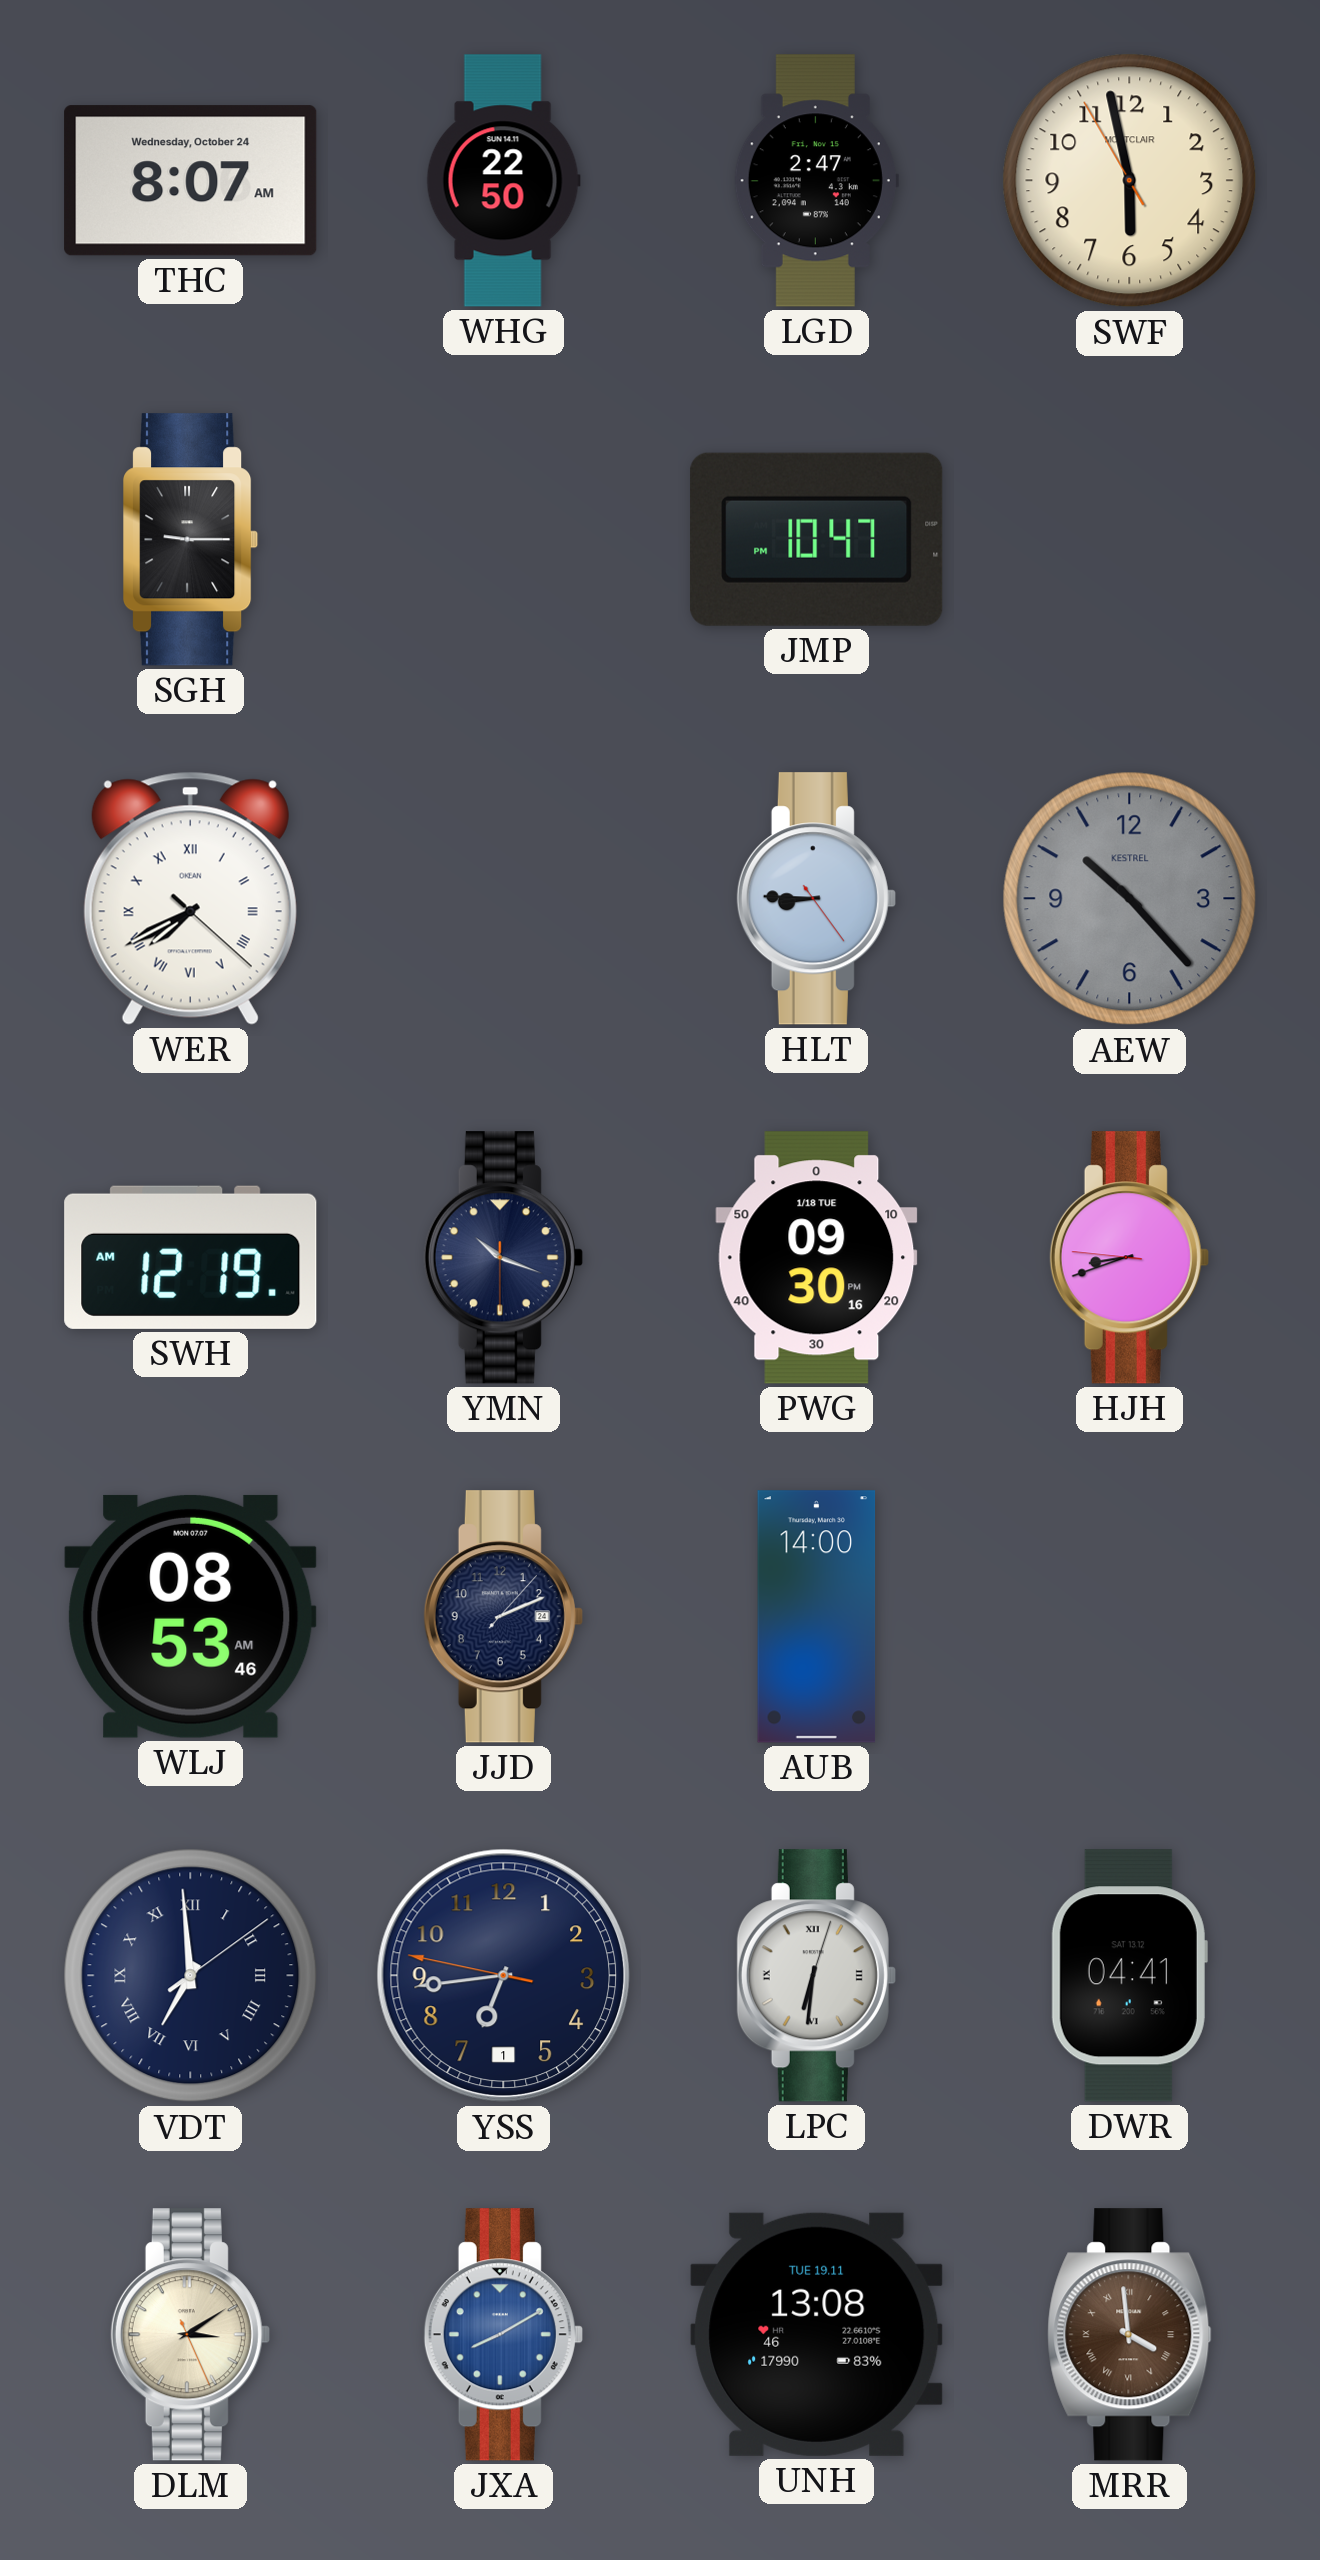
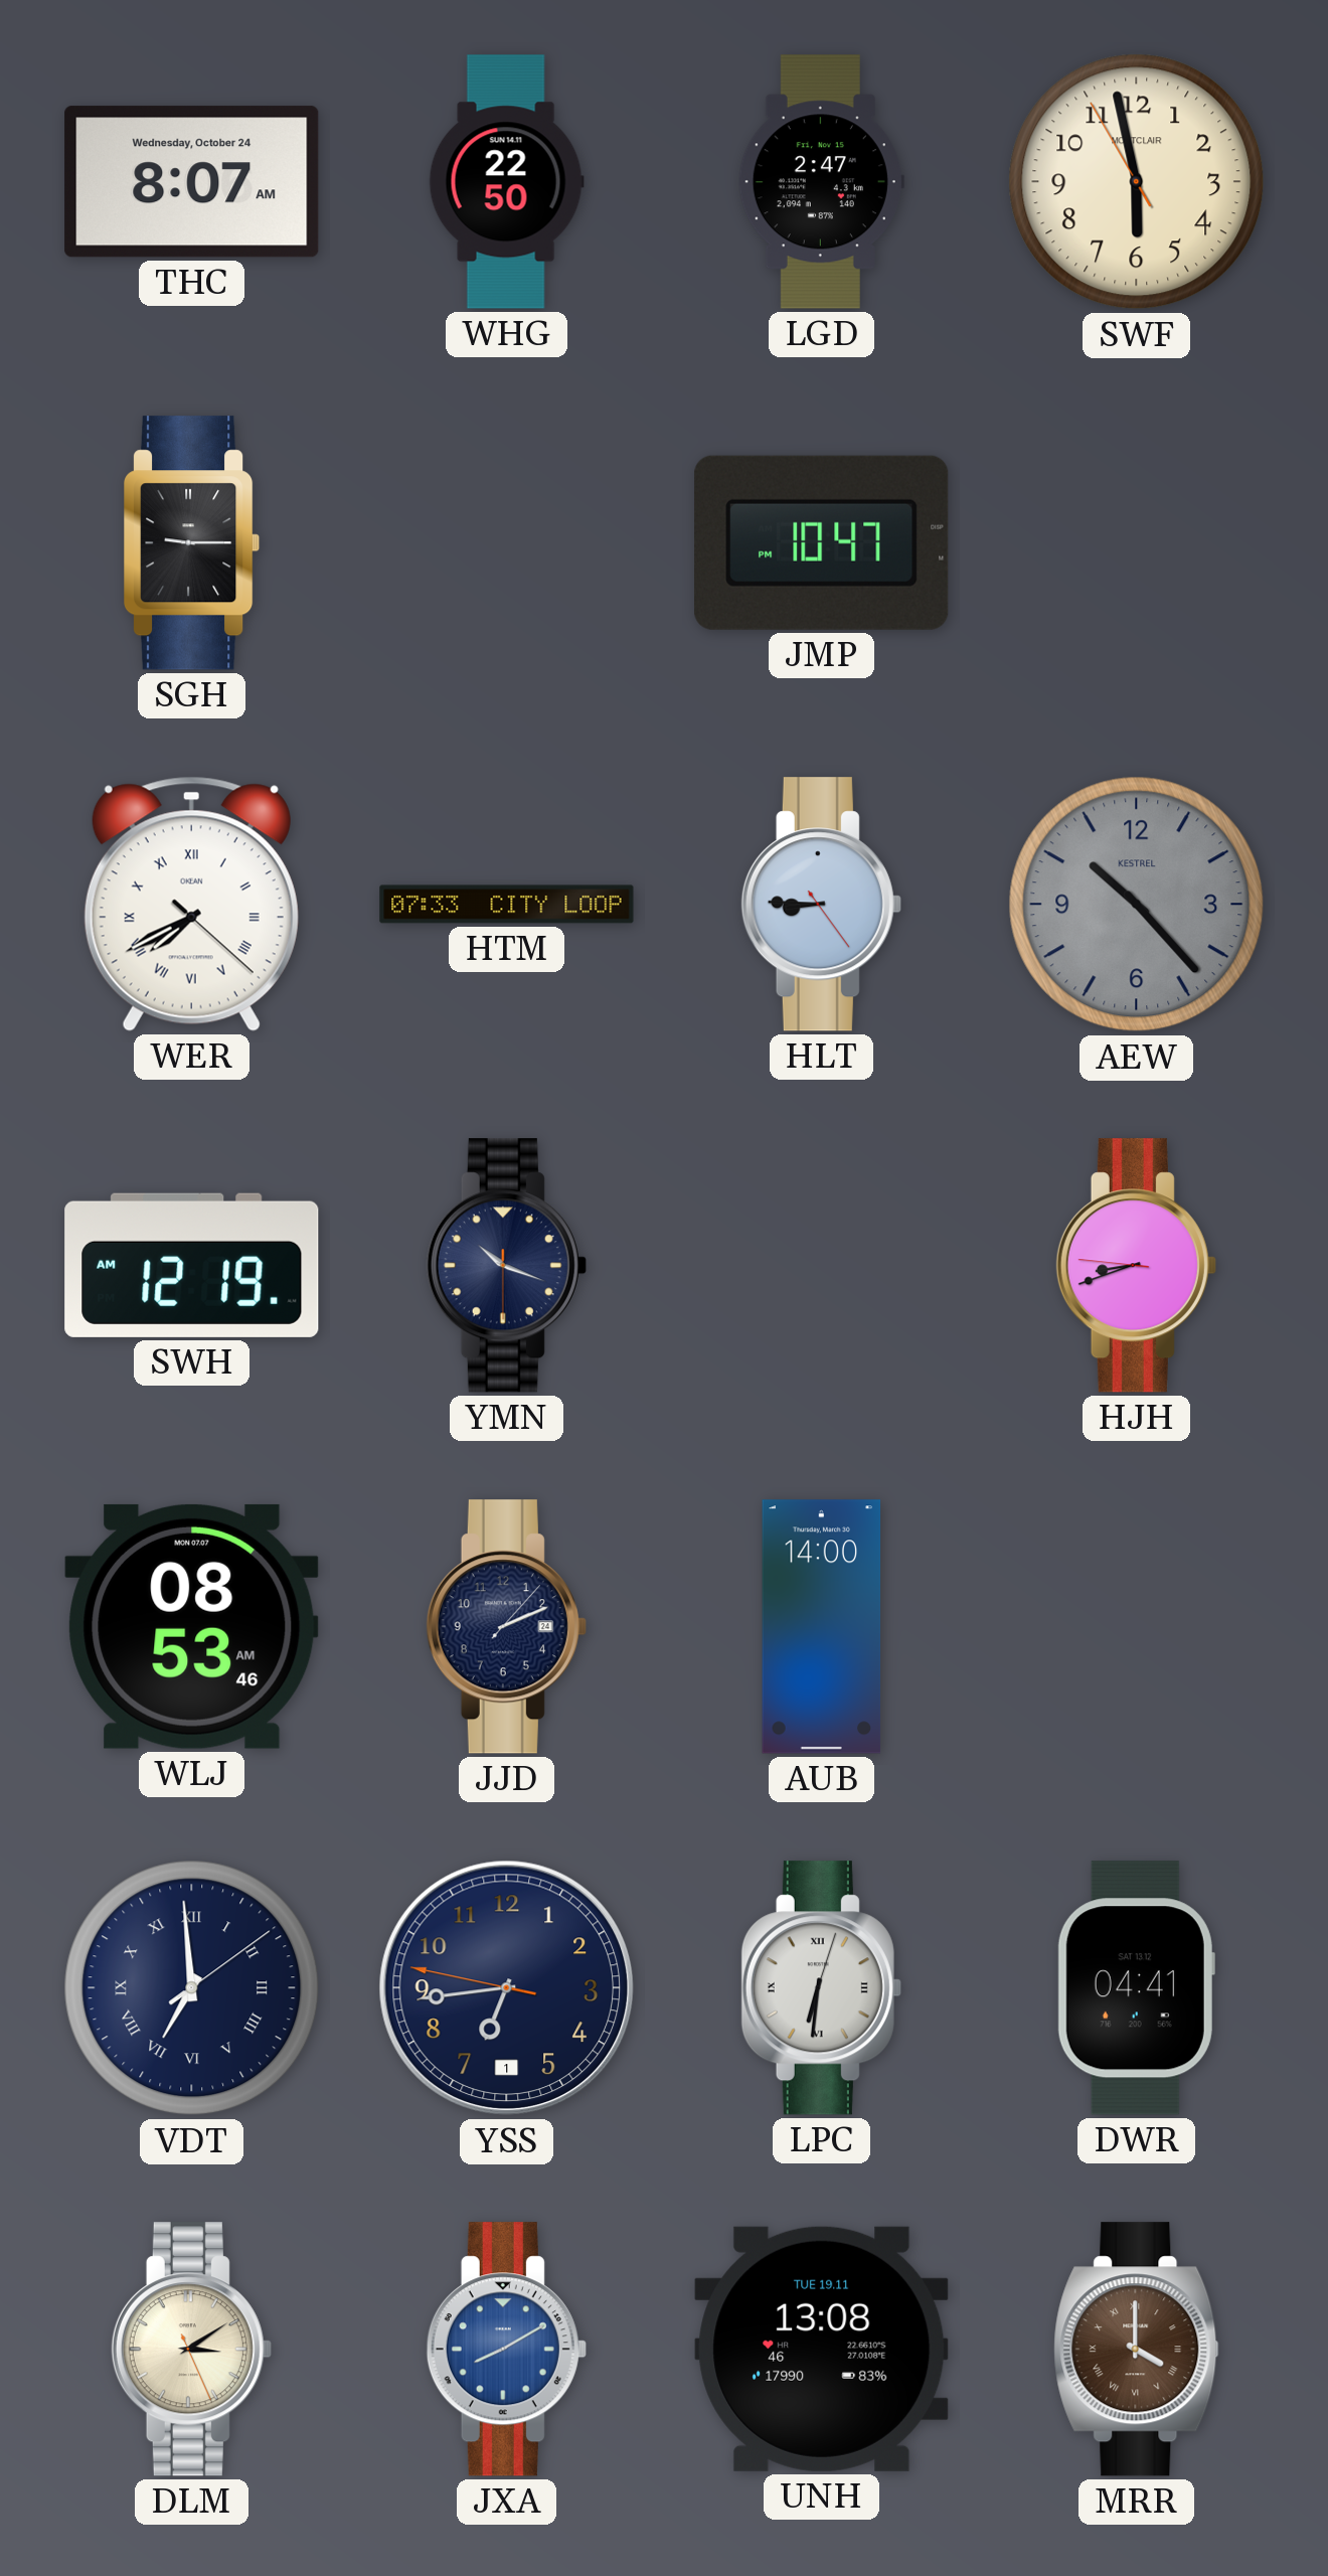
HTM: none -> 07:33
PWG: 09:30 -> none
MRR: 3:59 -> 4:00
